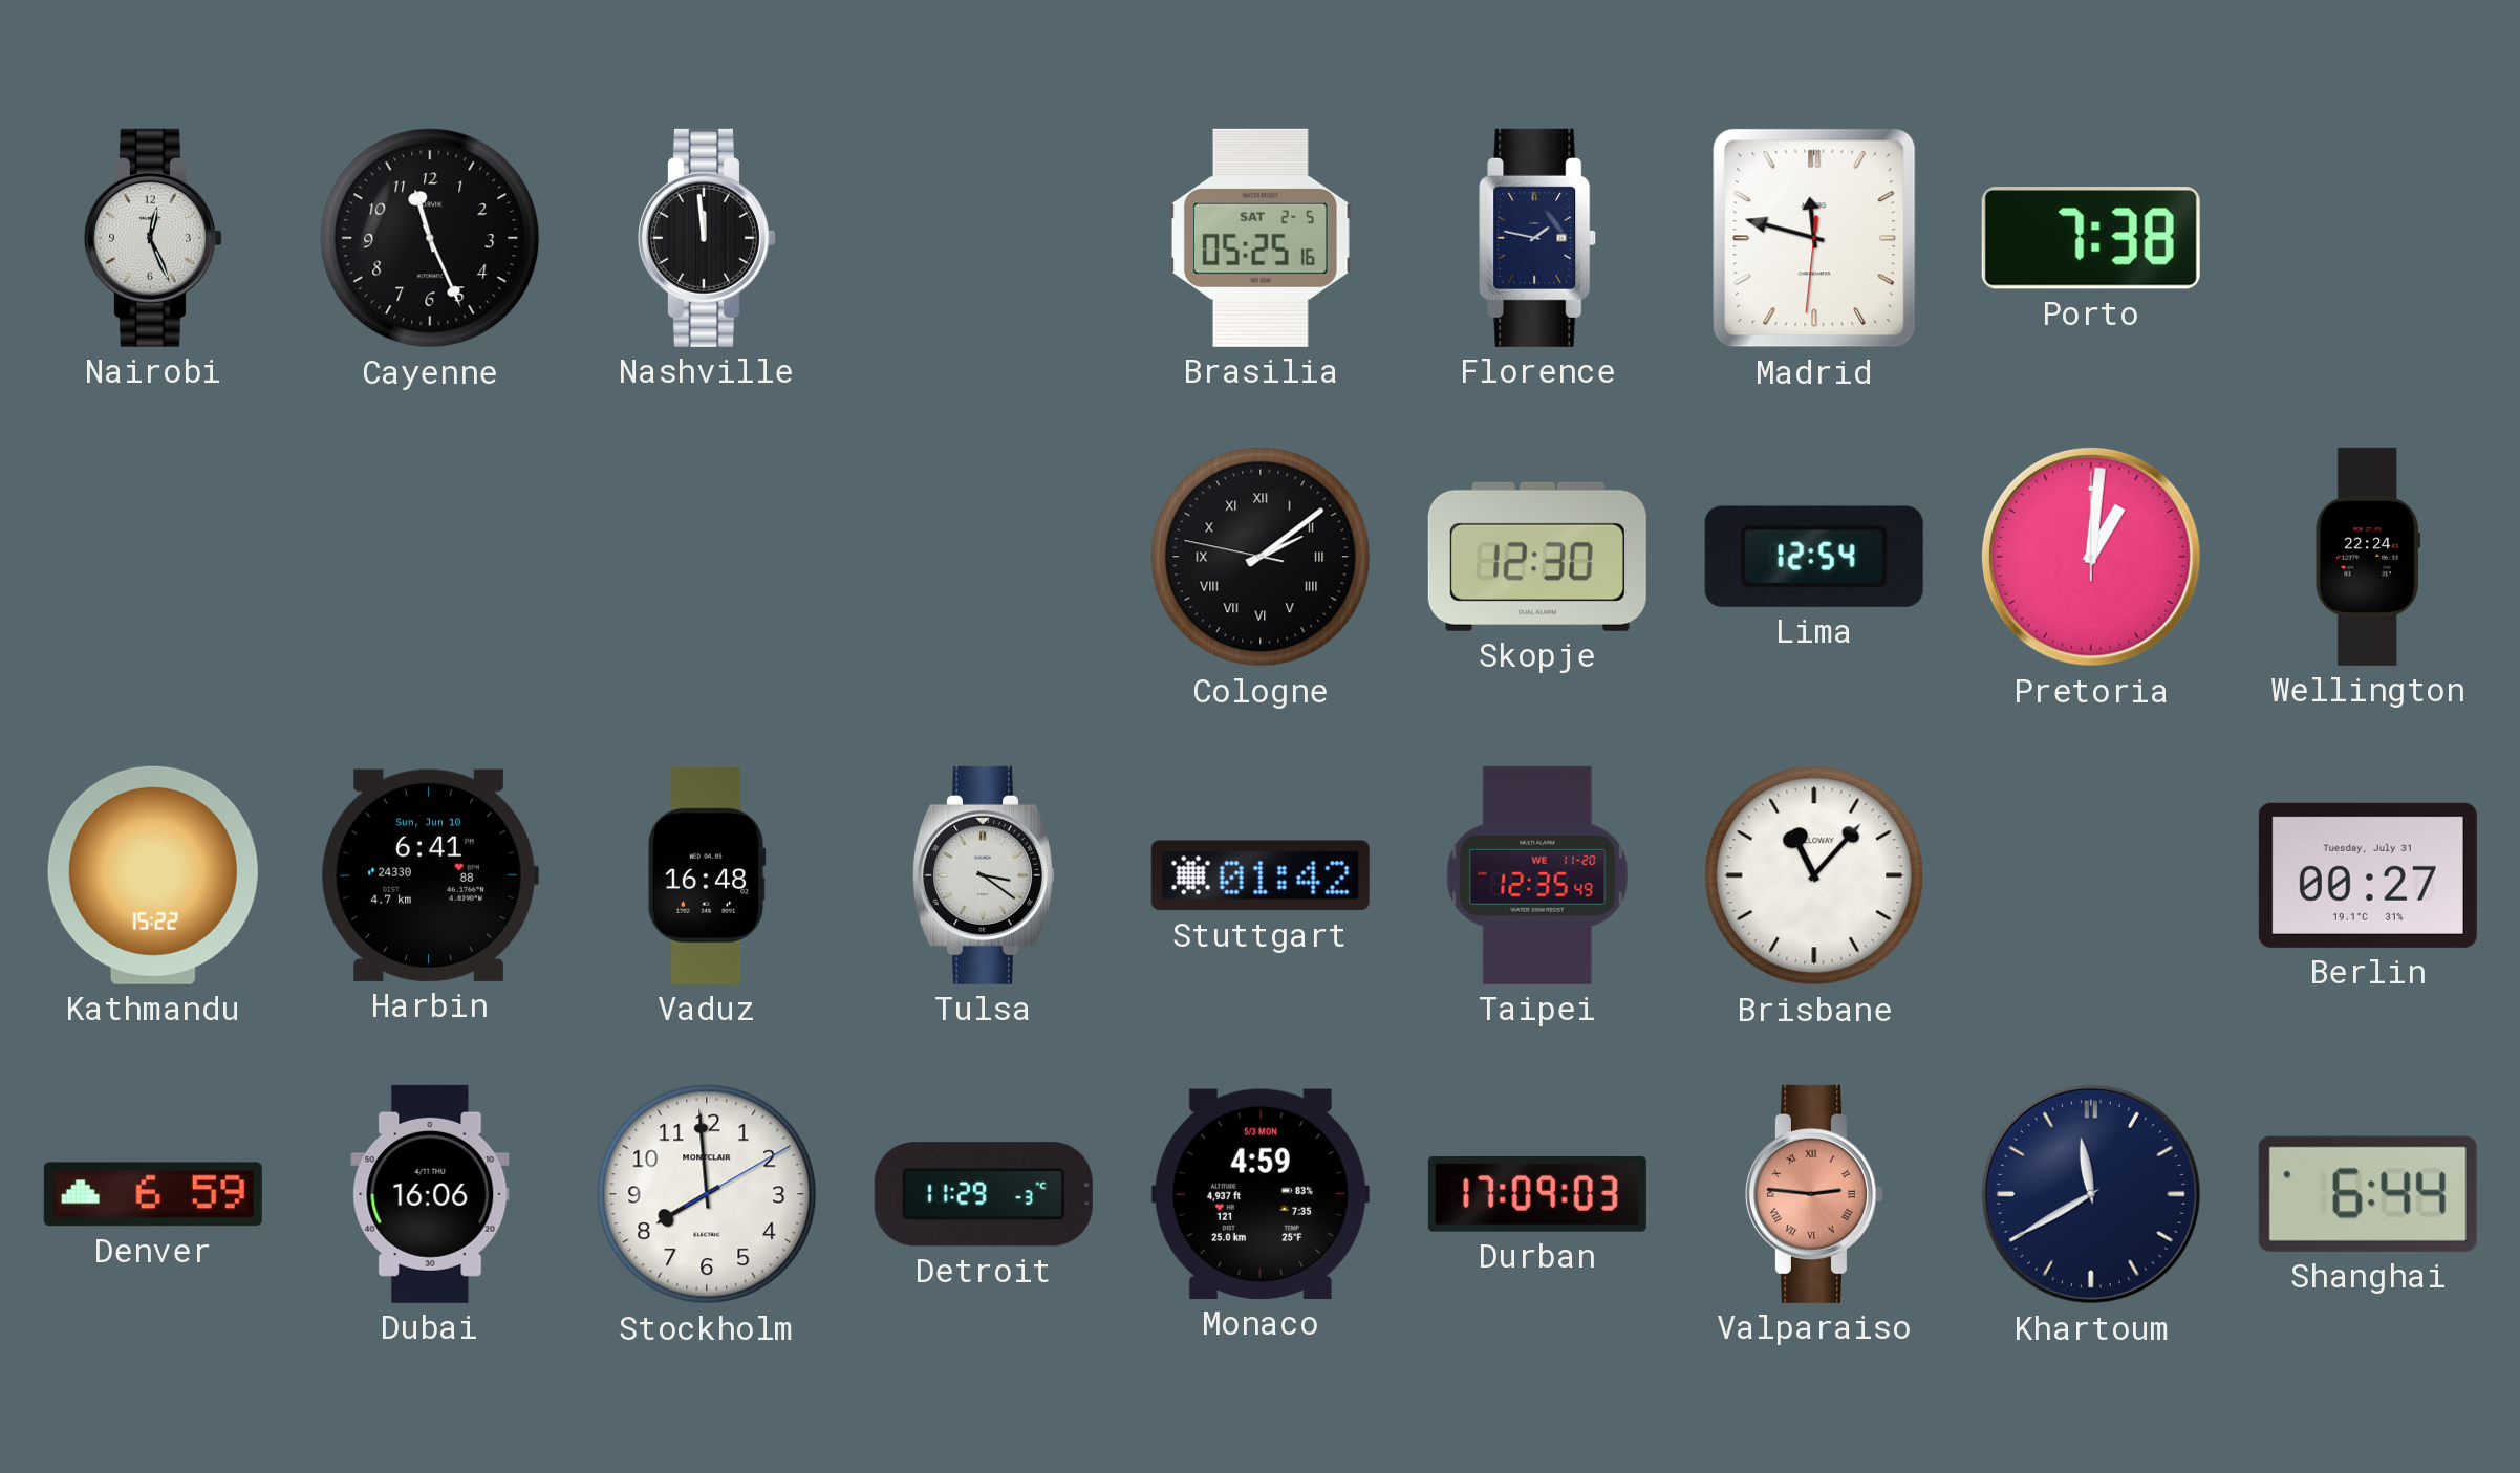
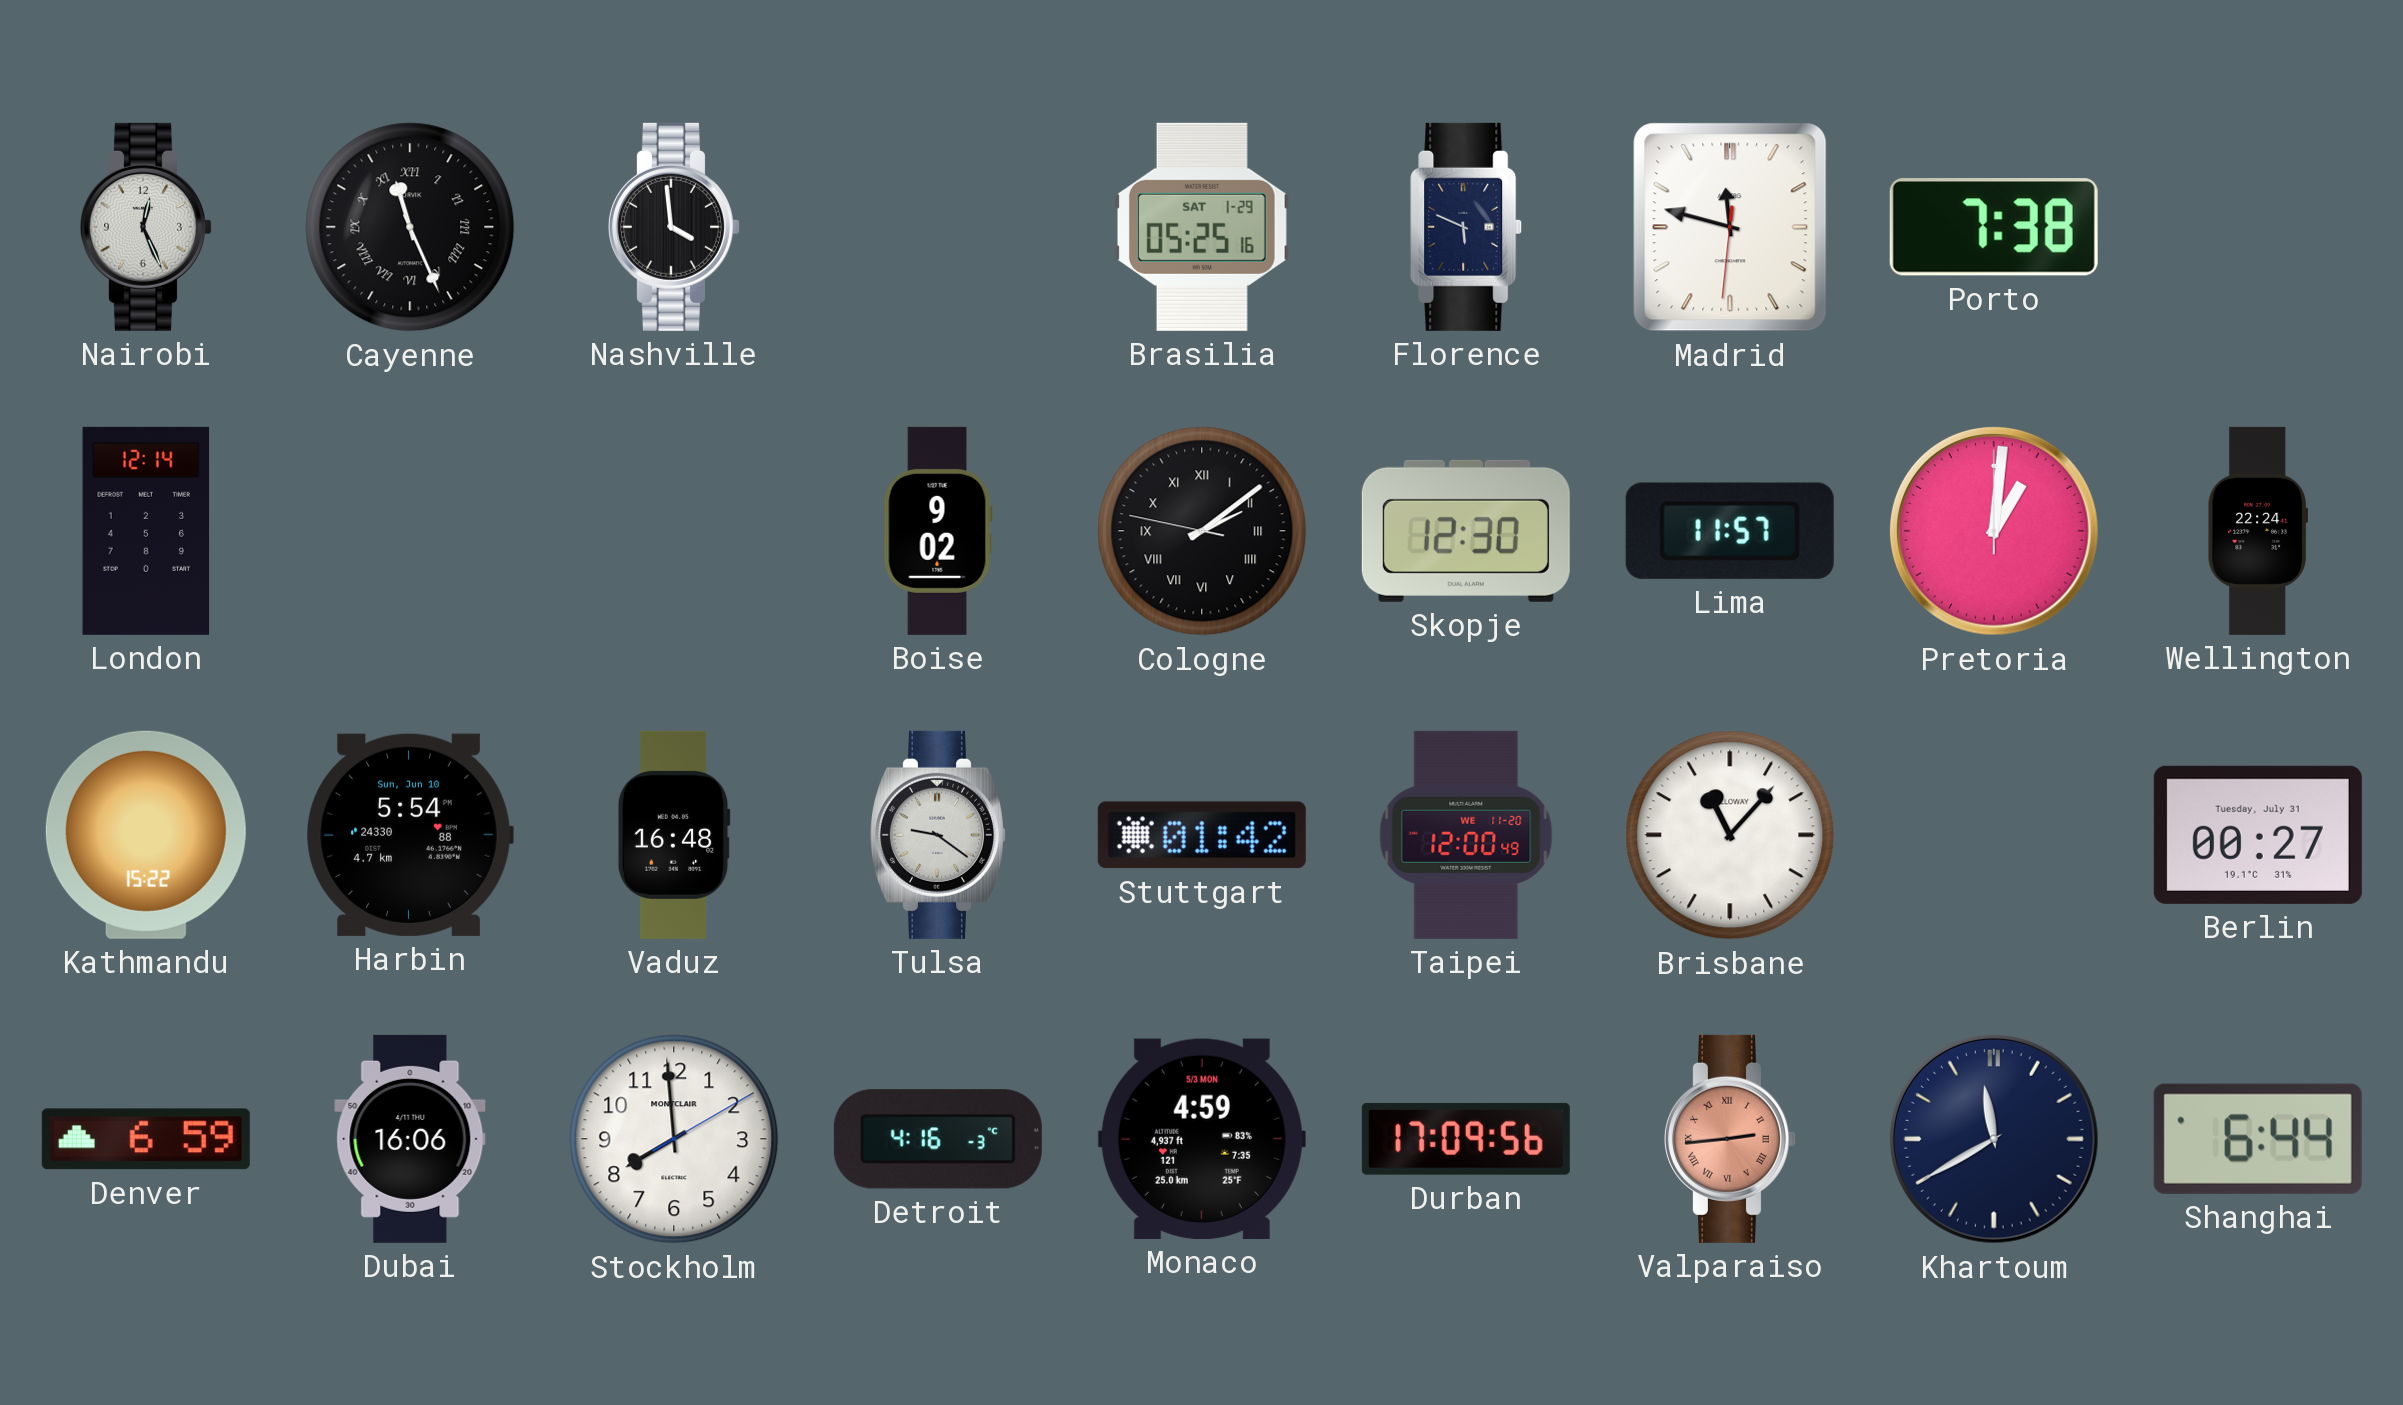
Cayenne numerals: Arabic -> Roman
Nashville: 11:59 -> 3:59
Brasilia date: SAT 2-5 -> SAT 1-29
Florence: 1:47 -> 5:49
London: none -> 12:14
Boise: none -> 9:02
Lima: 12:54 -> 11:57
Harbin: 6:41 -> 5:54
Tulsa: 3:21 -> 9:21
Taipei: 12:35 -> 12:00
Detroit: 11:29 -> 4:16
Durban: 17:09:03 -> 17:09:56
Valparaiso: 2:46 -> 2:44
